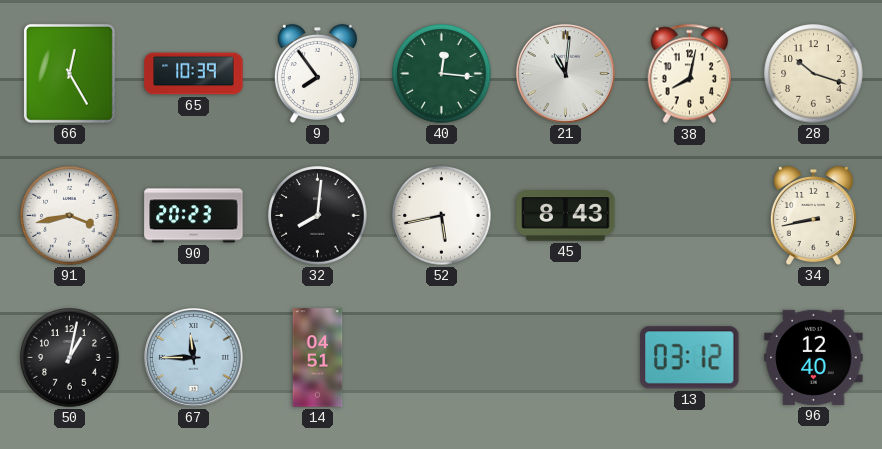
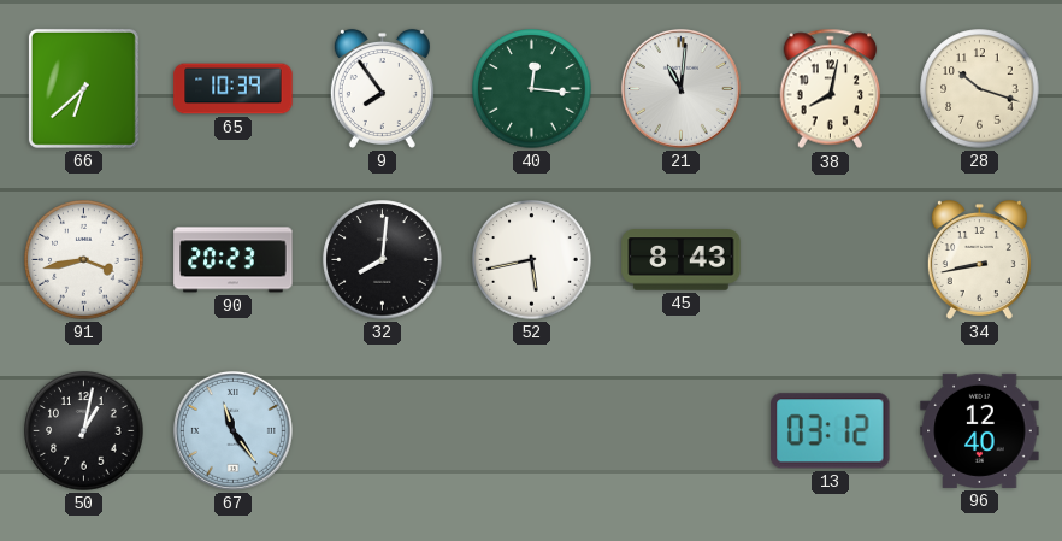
66: 12:25 -> 6:38
67: 11:45 -> 11:24
14: 04:51 -> none
